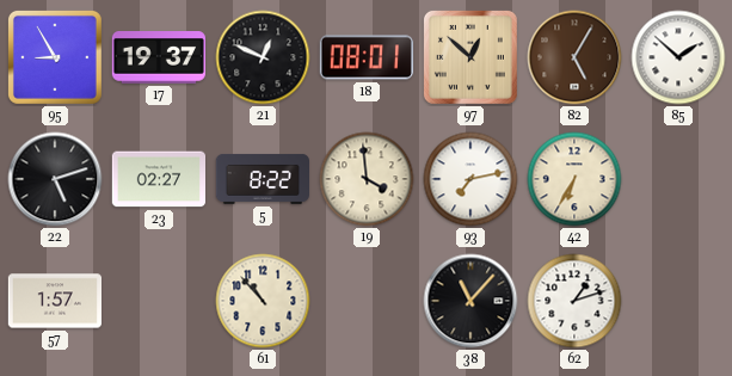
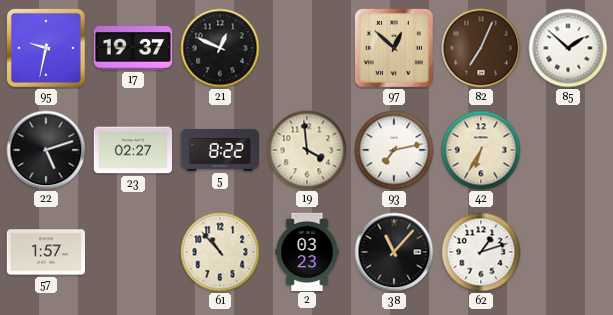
95: 8:55 -> 9:32
18: 08:01 -> none
82: 5:05 -> 7:04
2: none -> 03:23
